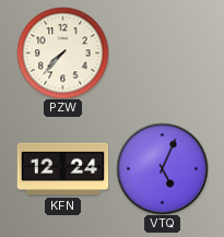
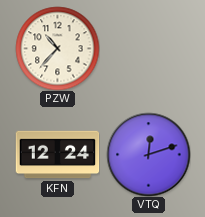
PZW: 7:37 -> 10:37
VTQ: 5:04 -> 12:12
